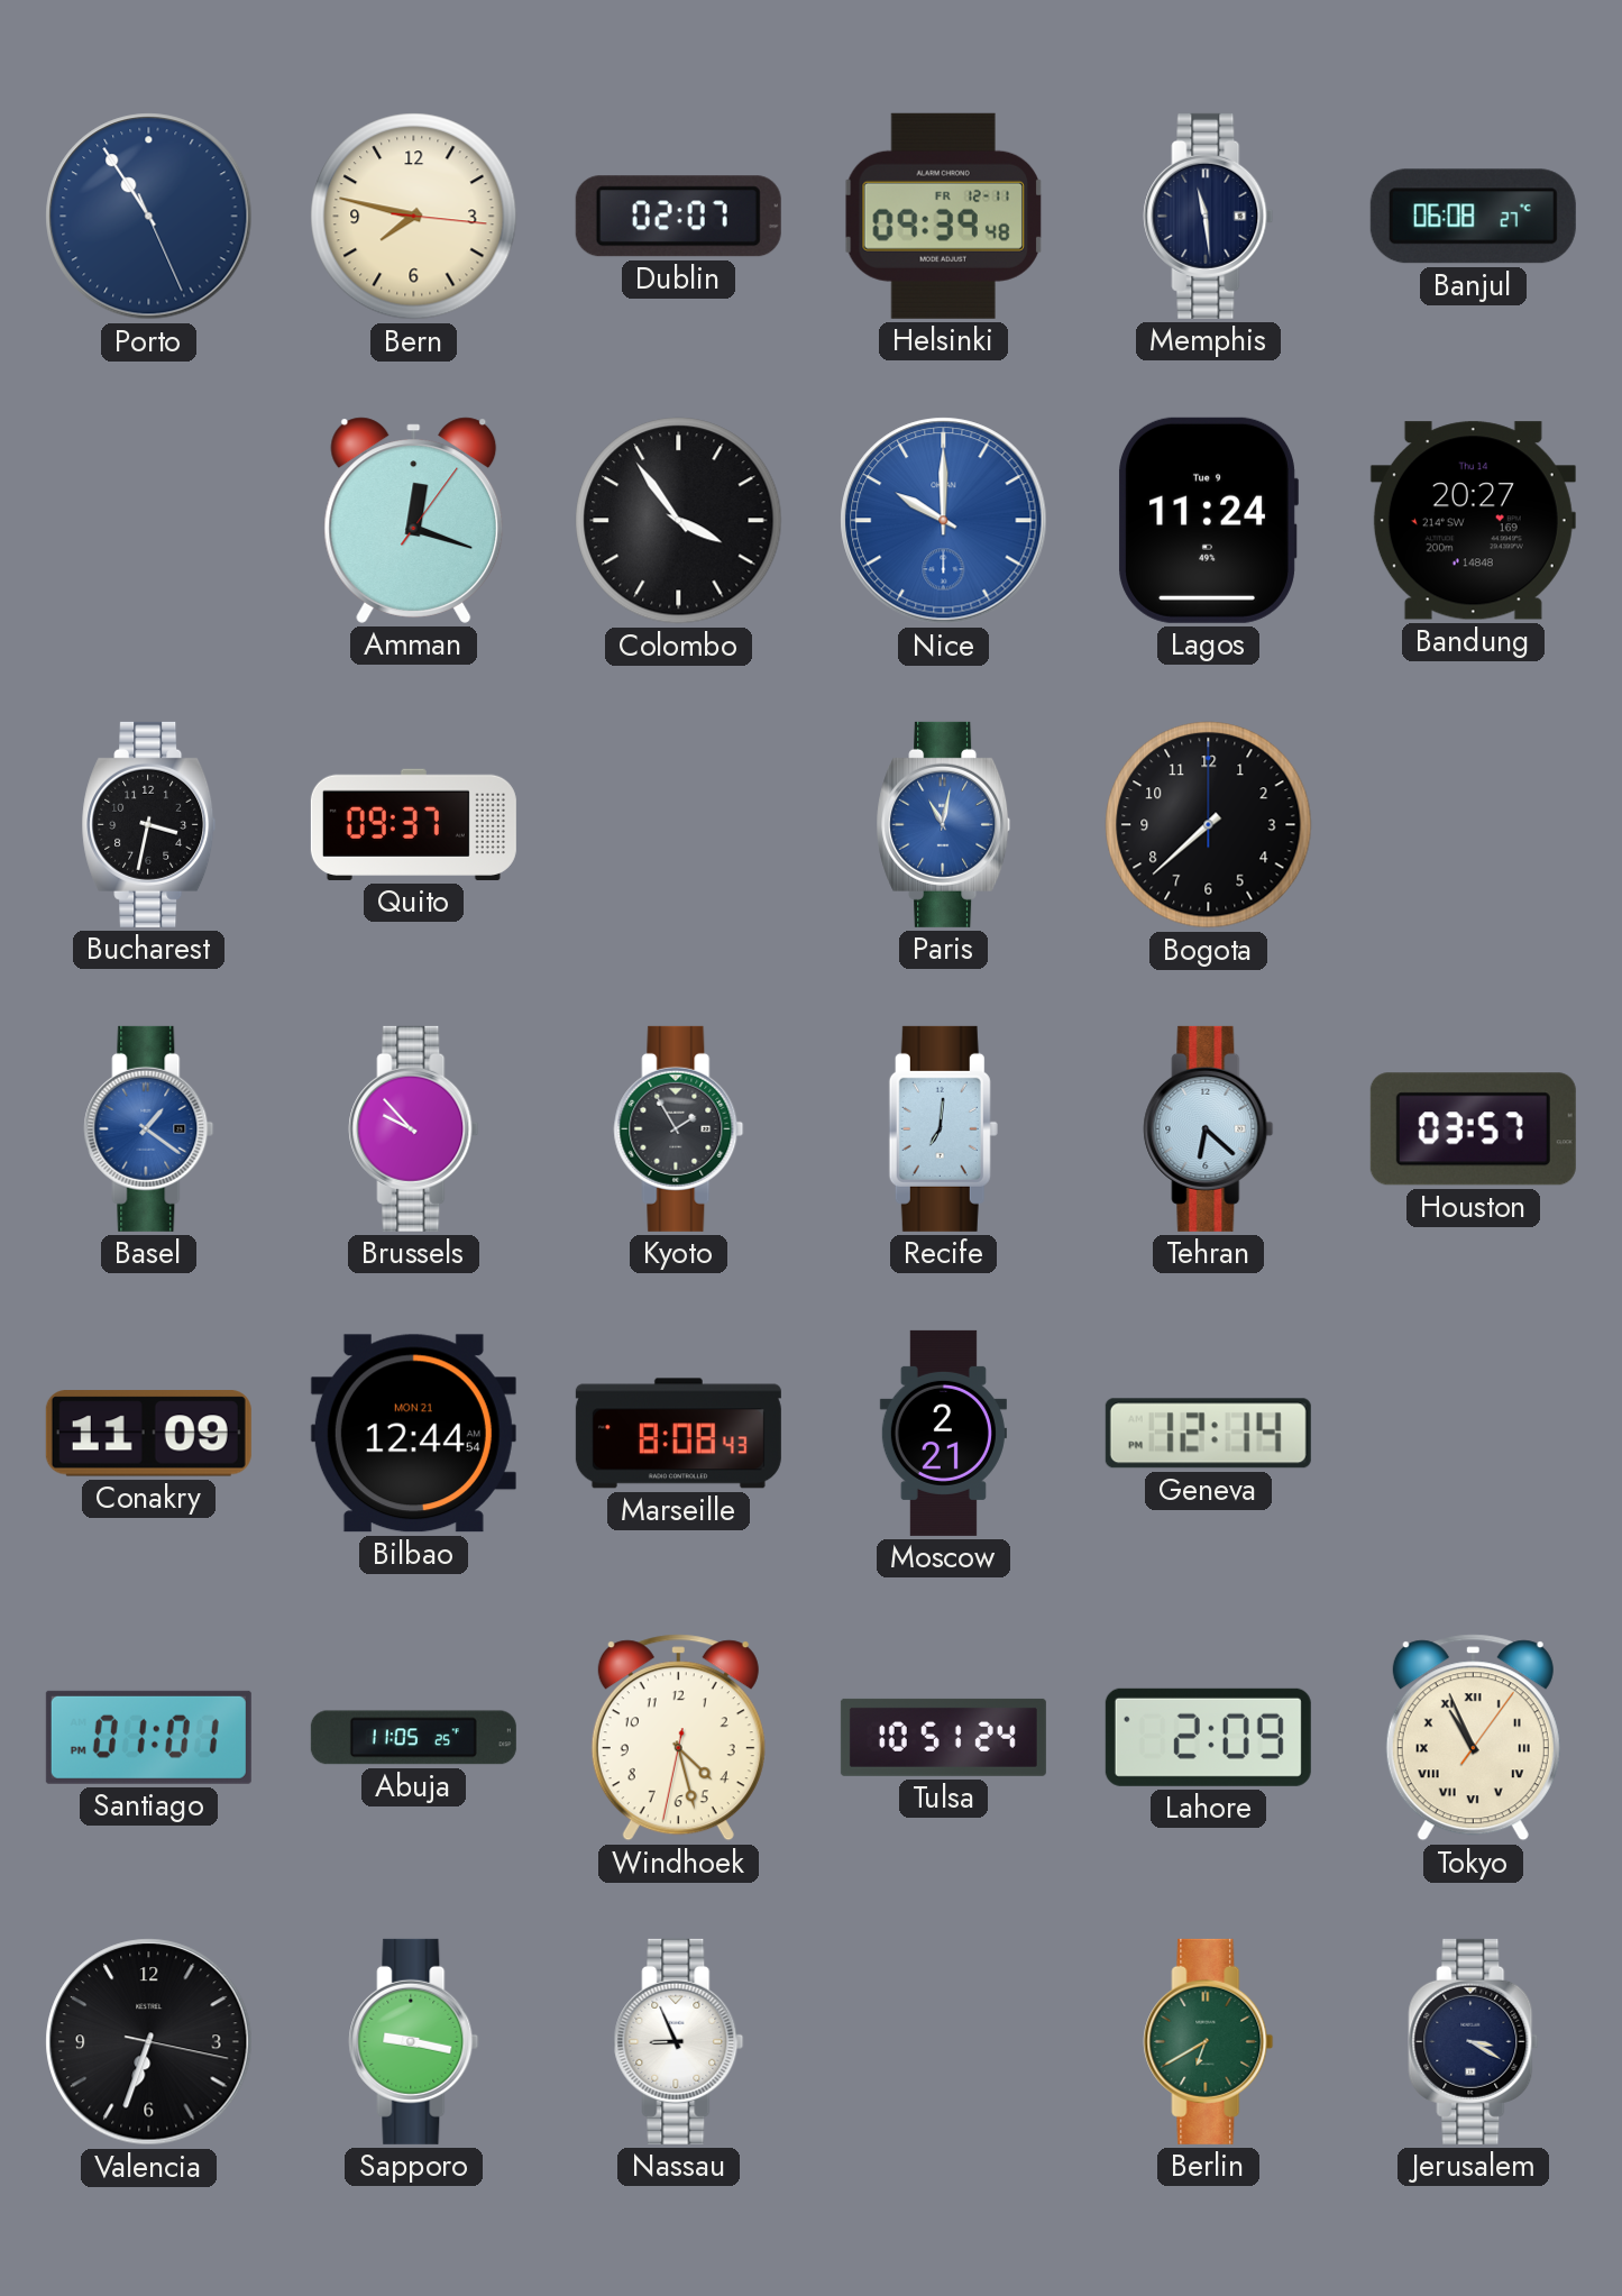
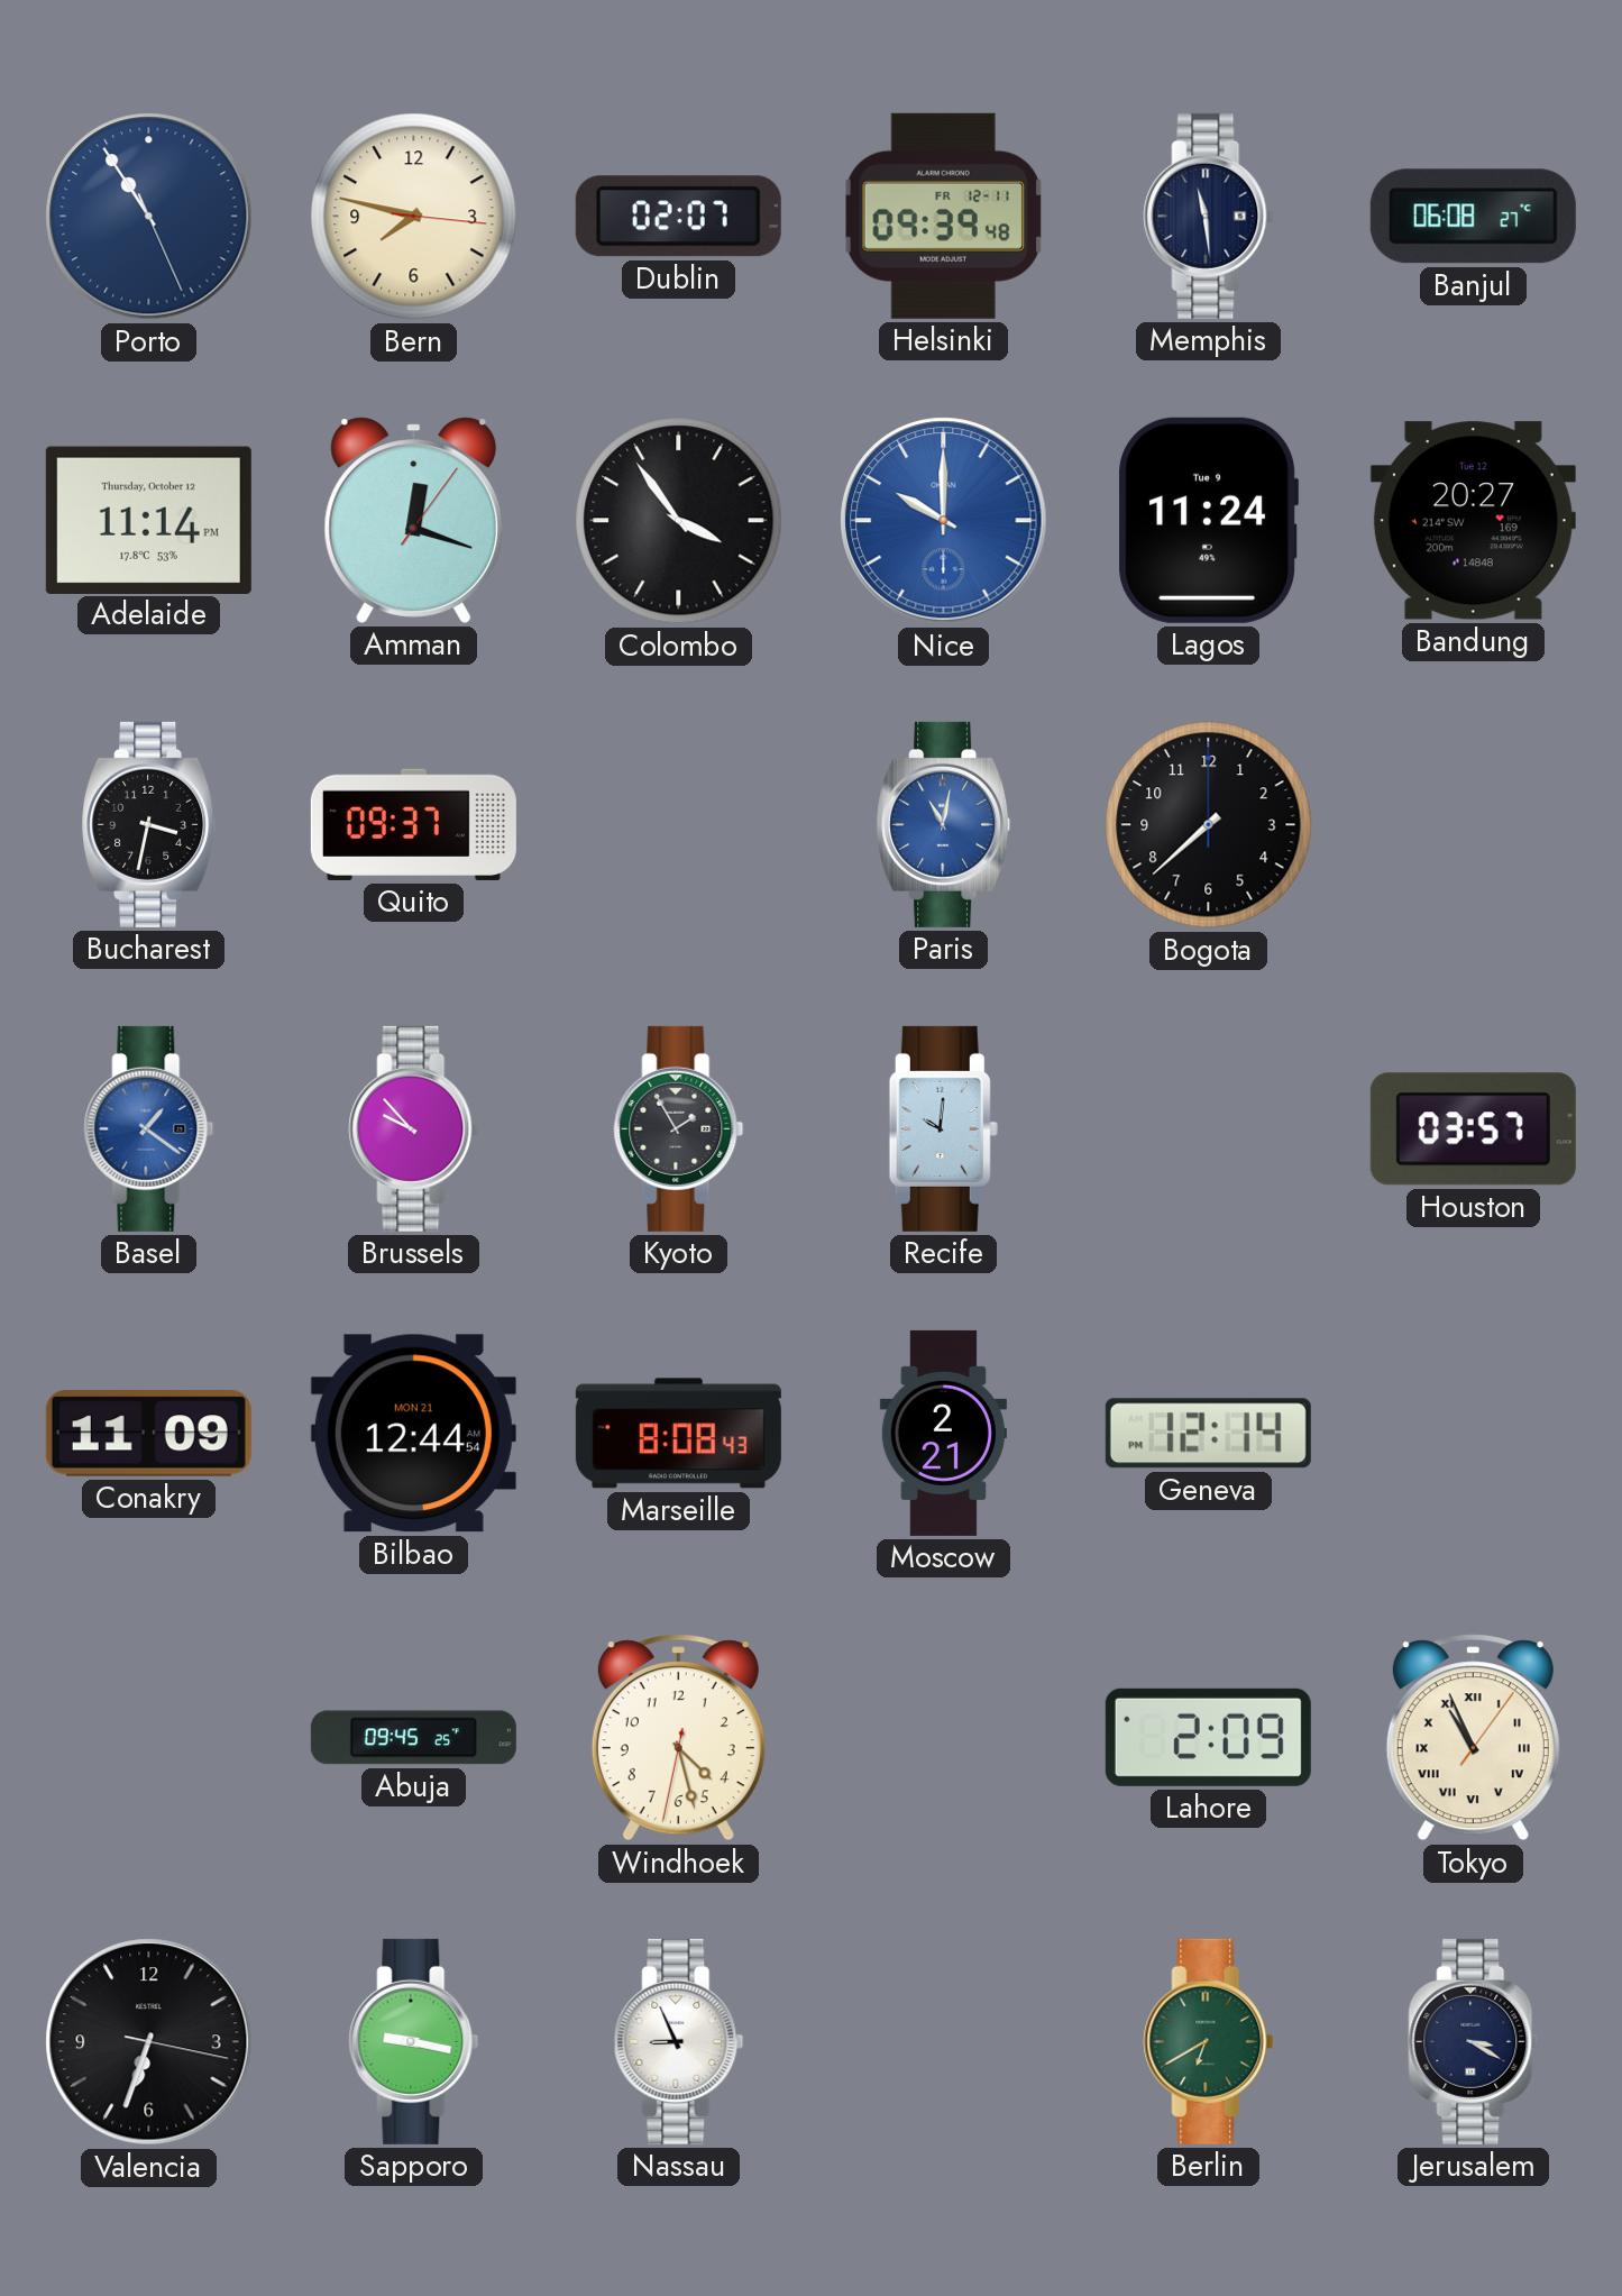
Adelaide: none -> 11:14
Bandung date: Thu 14 -> Tue 12
Recife: 7:01 -> 10:01
Tehran: 6:22 -> none
Santiago: 01:01 -> none
Abuja: 11:05 -> 09:45
Tulsa: 10:51 -> none
